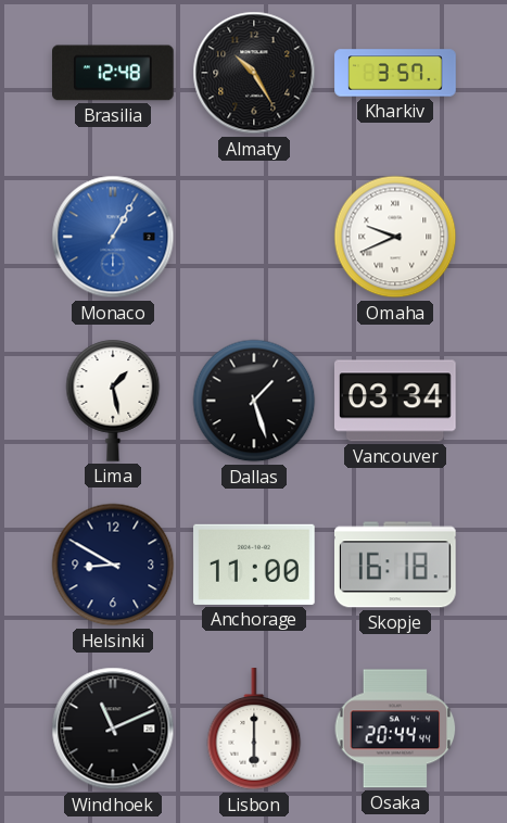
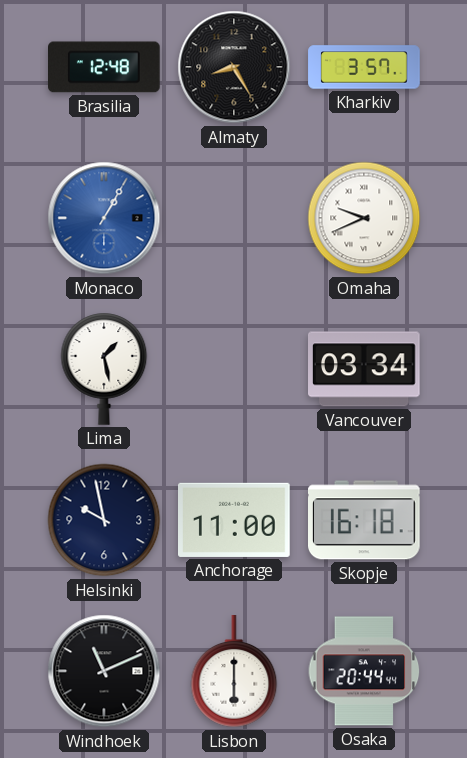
Almaty: 10:25 -> 8:25
Dallas: 1:27 -> none
Helsinki: 8:50 -> 9:58
